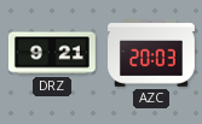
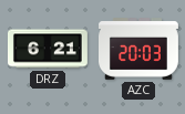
DRZ: 9:21 -> 6:21
